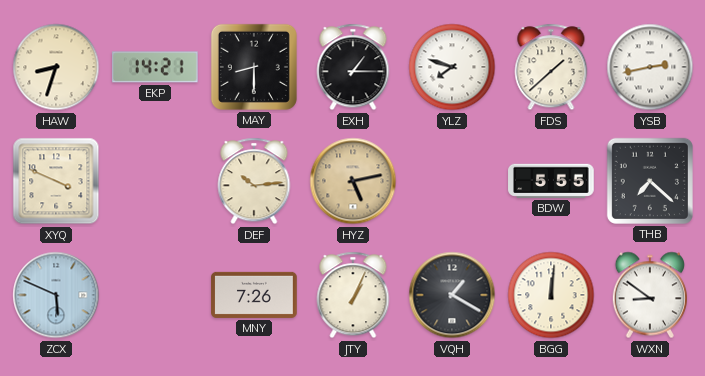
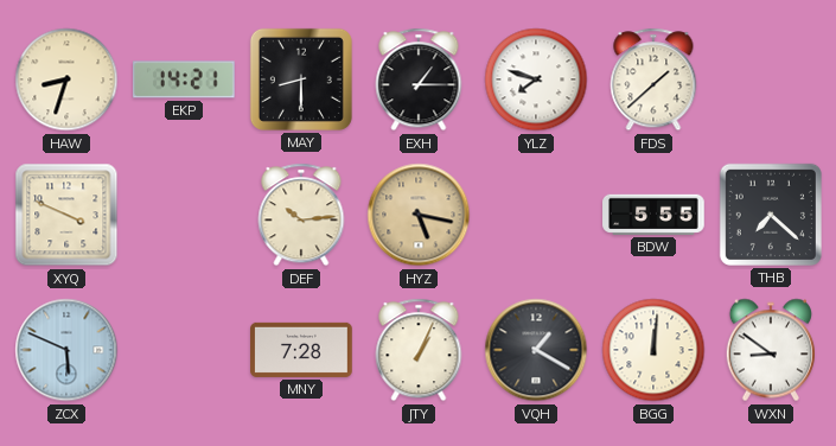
YSB: 2:43 -> none
HYZ: 5:13 -> 5:17
MNY: 7:26 -> 7:28
